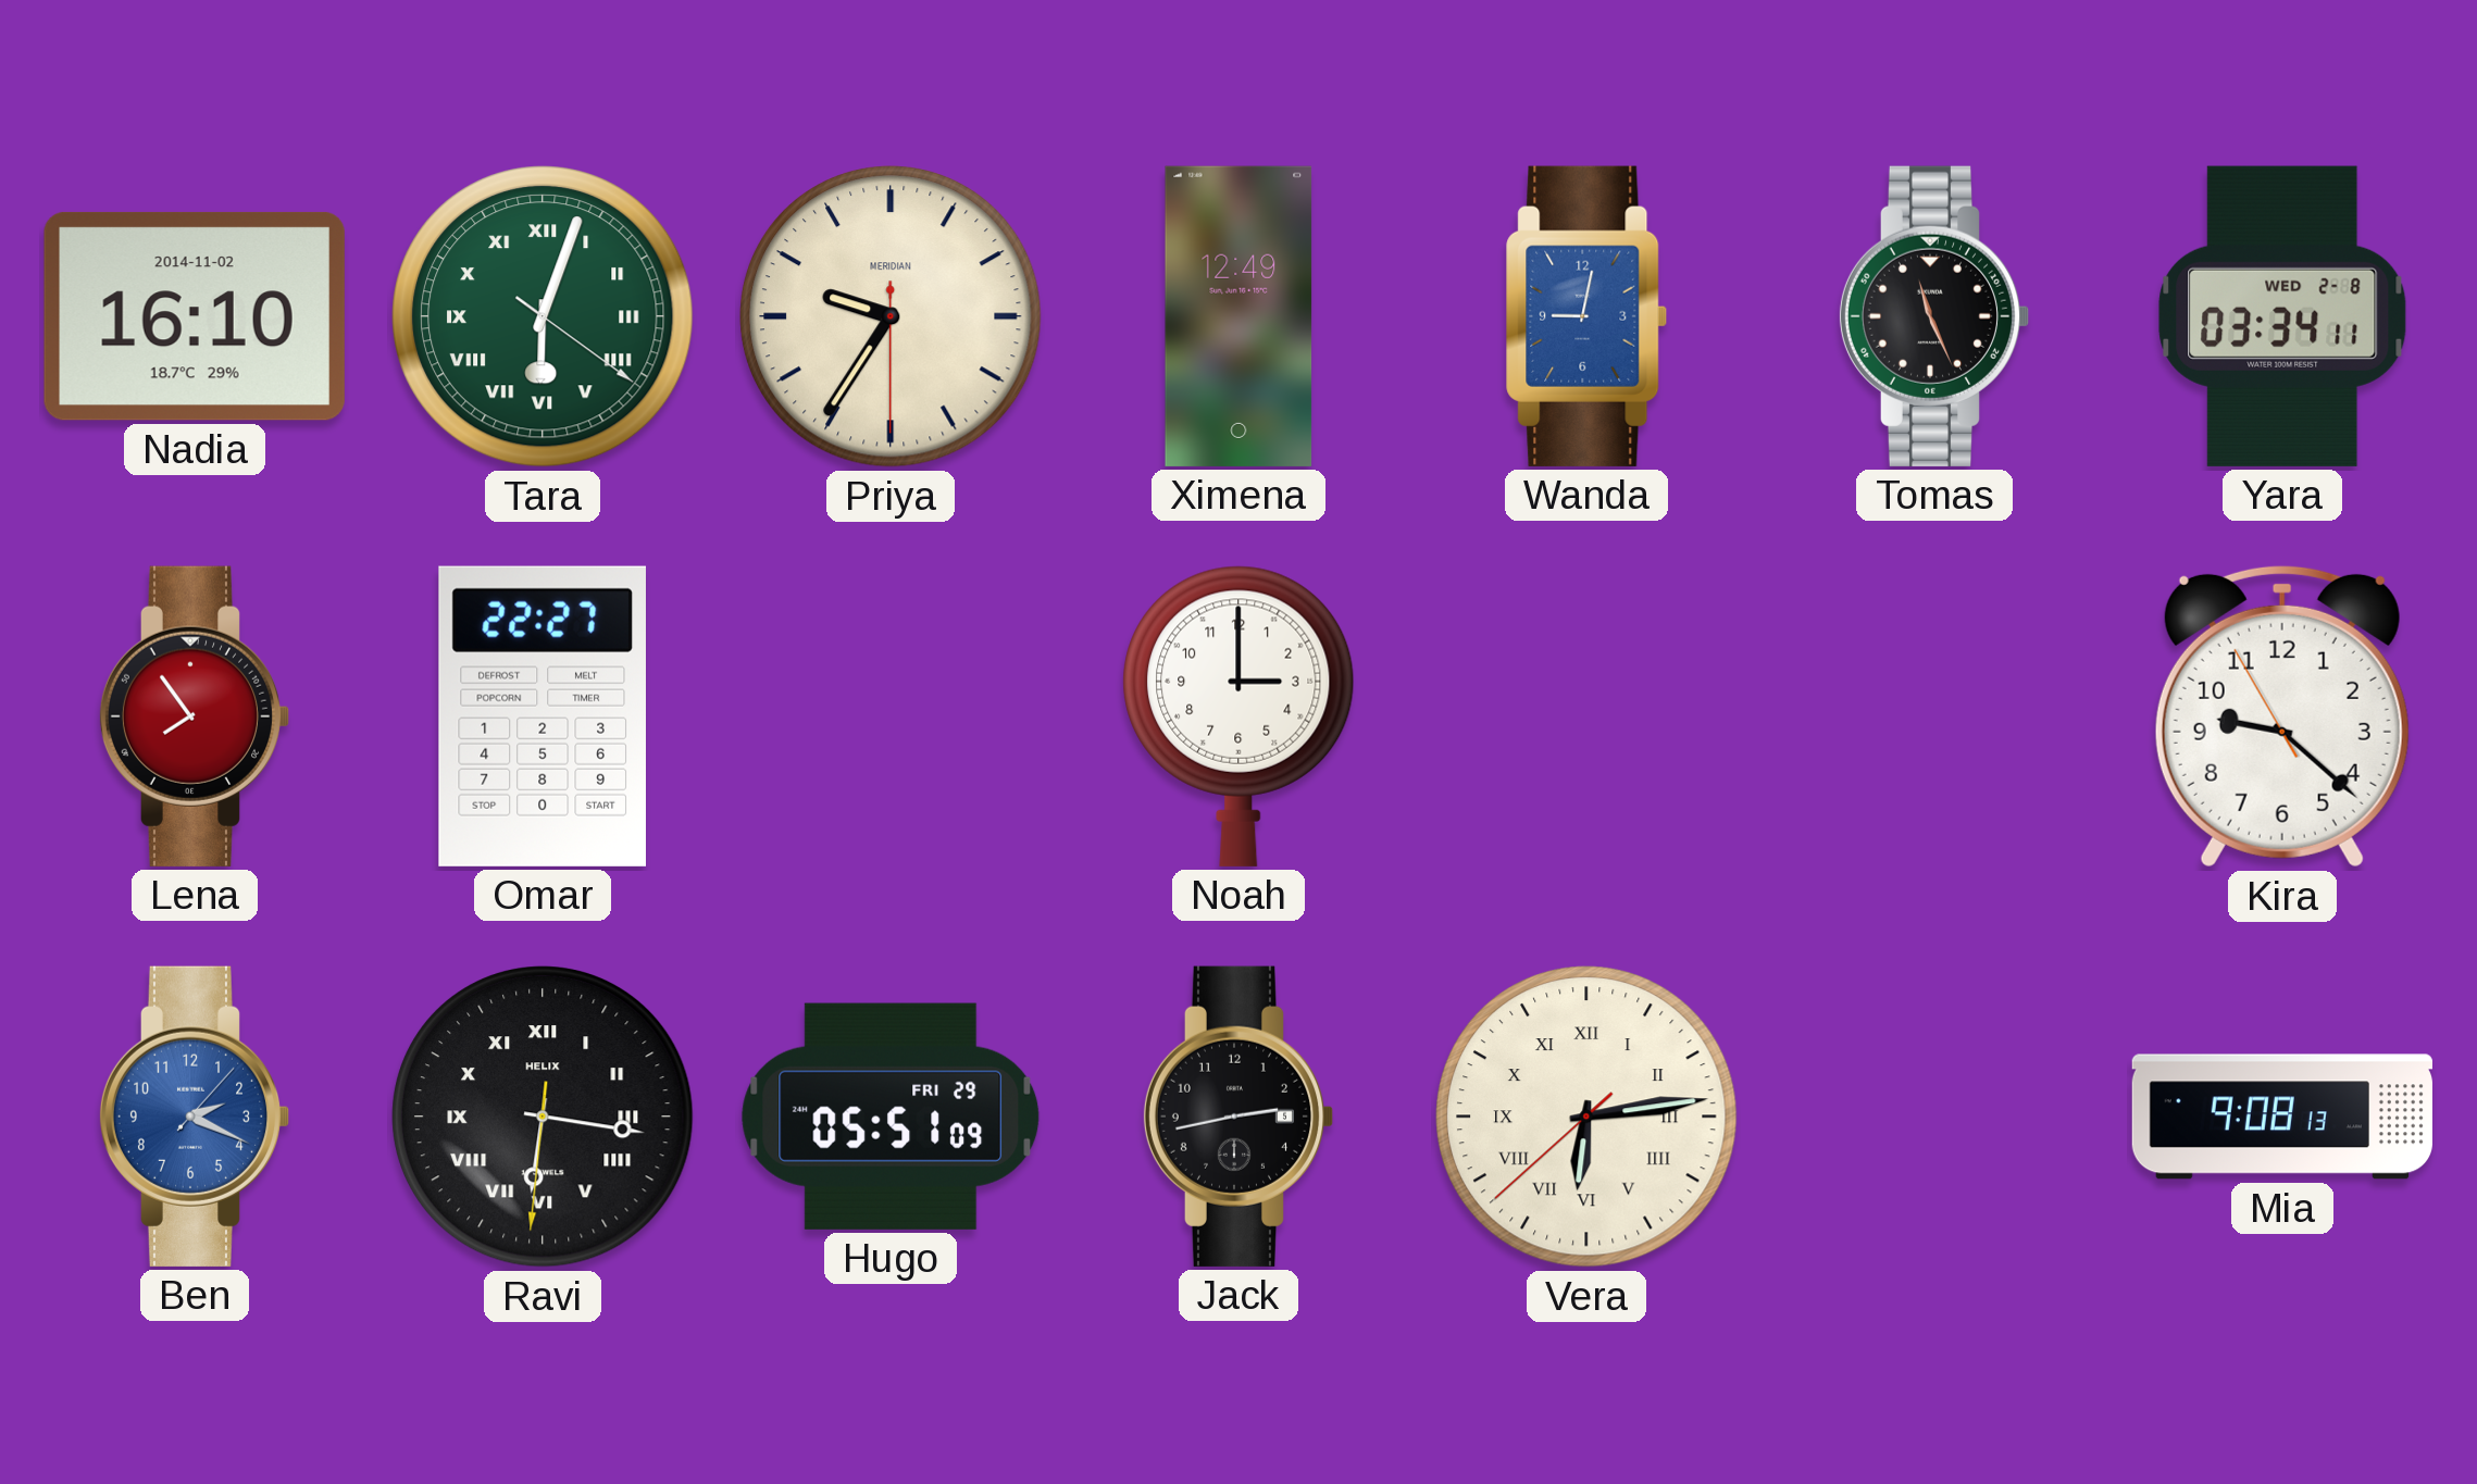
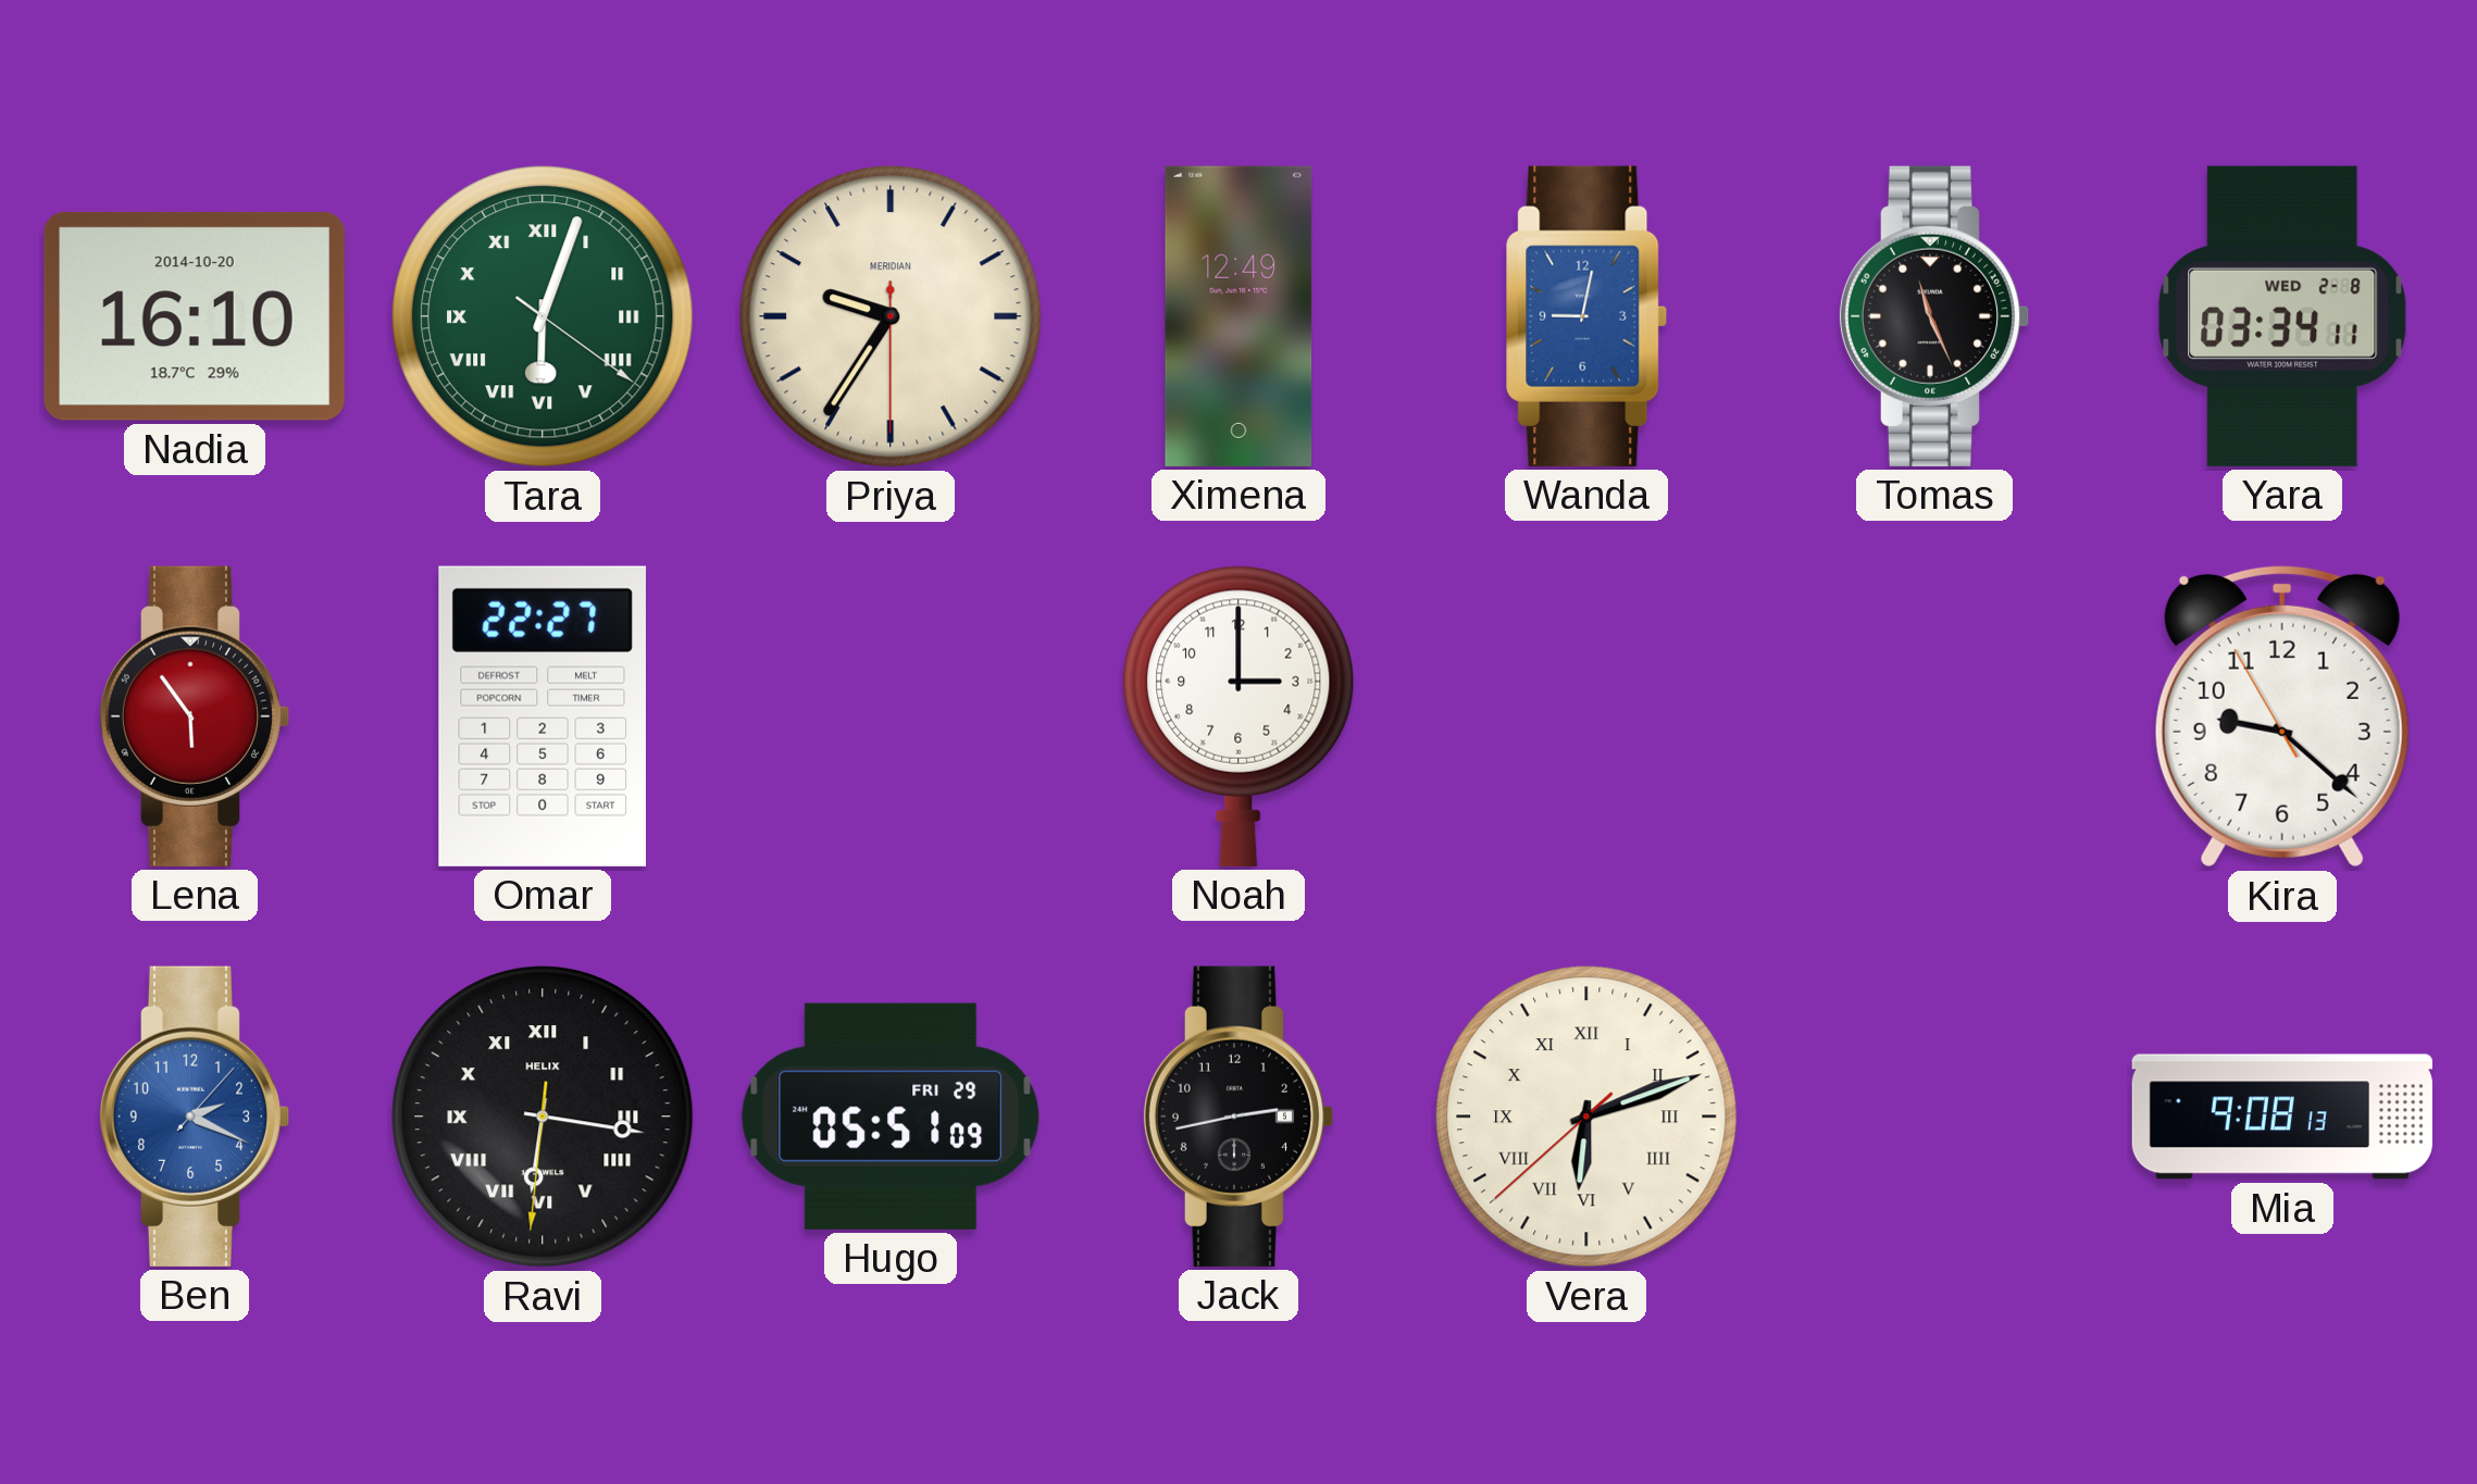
Nadia date: 2014-11-02 -> 2014-10-20
Lena: 7:54 -> 5:54
Vera: 6:13 -> 6:11
